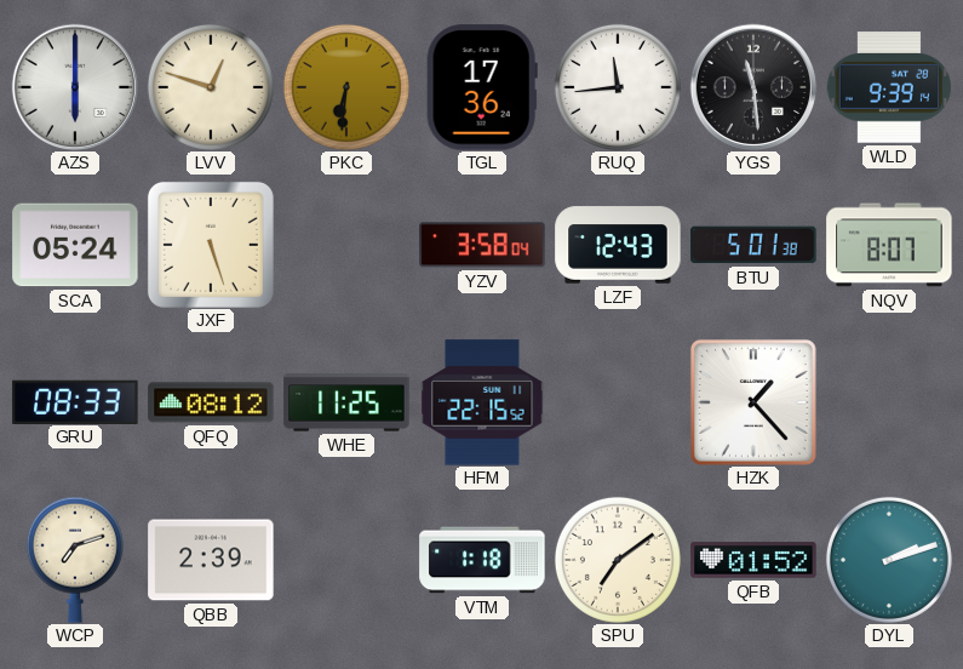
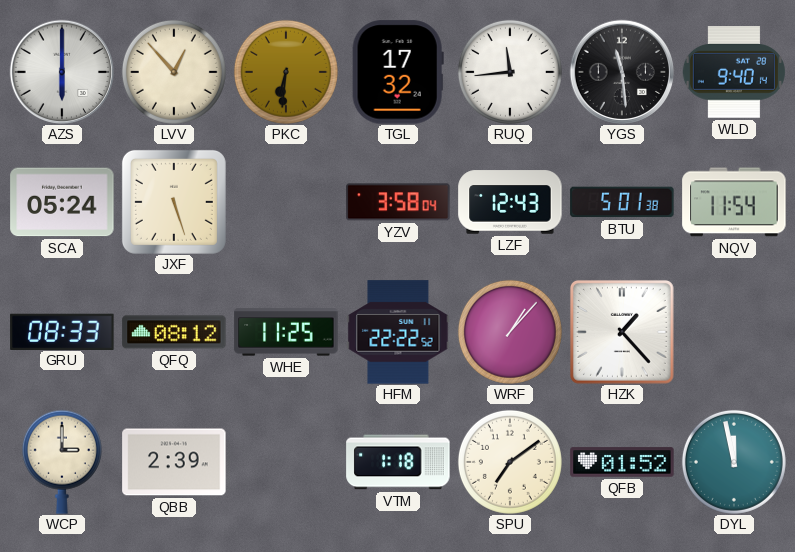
LVV: 12:48 -> 12:53
TGL: 17:36 -> 17:32
WLD: 9:39 -> 9:40
NQV: 8:07 -> 11:54
HFM: 22:15 -> 22:22
WRF: none -> 1:07
WCP: 7:12 -> 3:00
DYL: 2:12 -> 11:58
